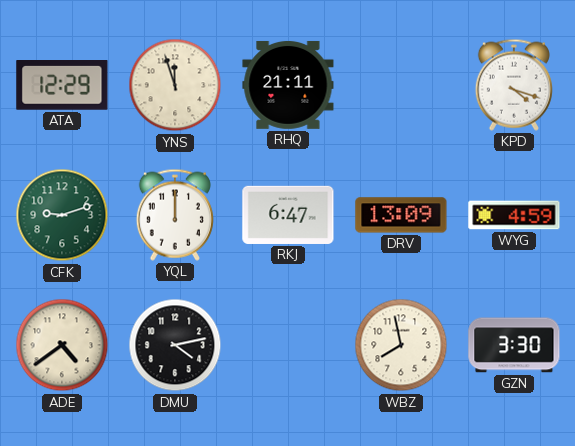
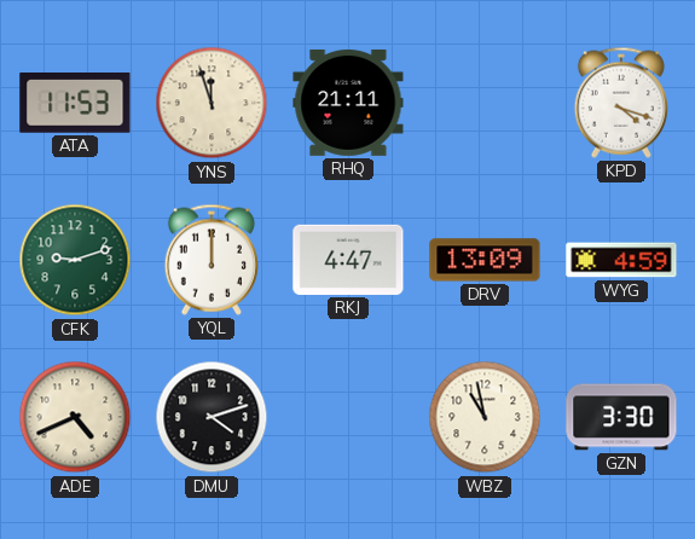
ATA: 12:29 -> 11:53
RKJ: 6:47 -> 4:47
ADE: 4:39 -> 4:41
DMU: 4:13 -> 4:12
WBZ: 7:58 -> 10:58
